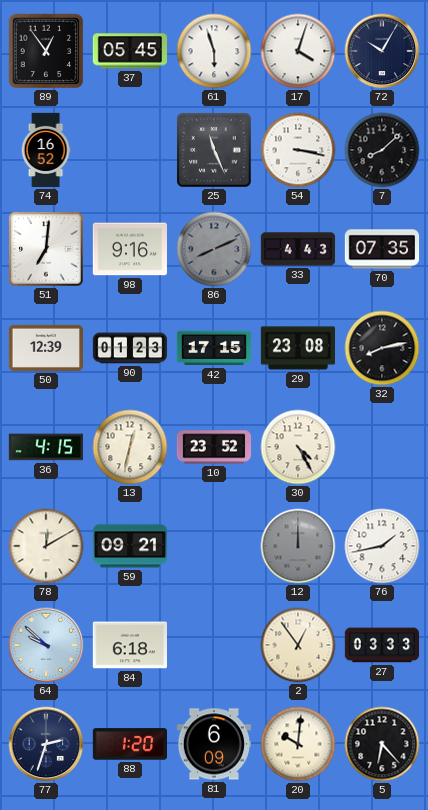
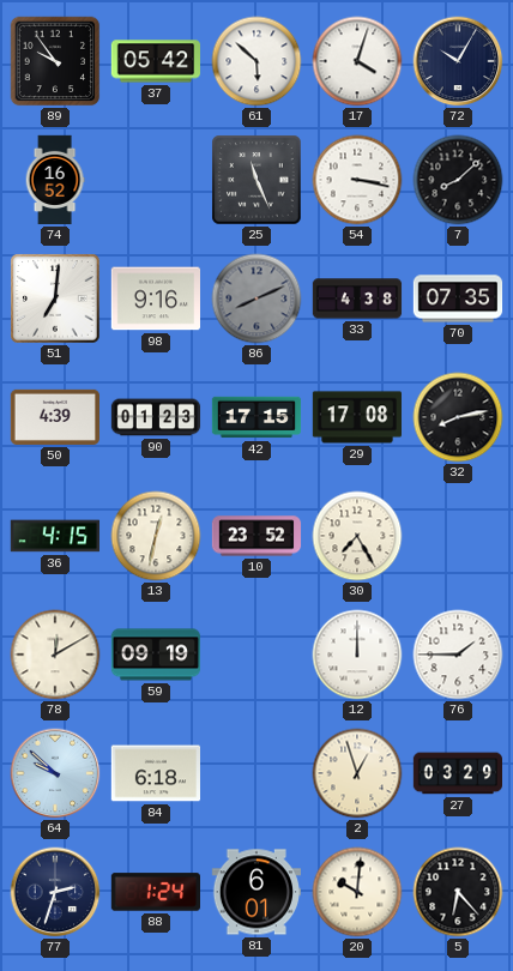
89: 12:54 -> 9:54
37: 05:45 -> 05:42
61: 5:57 -> 5:52
33: 4:43 -> 4:38
50: 12:39 -> 4:39
29: 23:08 -> 17:08
30: 4:25 -> 7:25
59: 09:21 -> 09:19
12 dial: grey -> white
76: 1:43 -> 1:45
2: 12:54 -> 12:57
27: 03:33 -> 03:29
88: 1:20 -> 1:24
81: 6:09 -> 6:01
